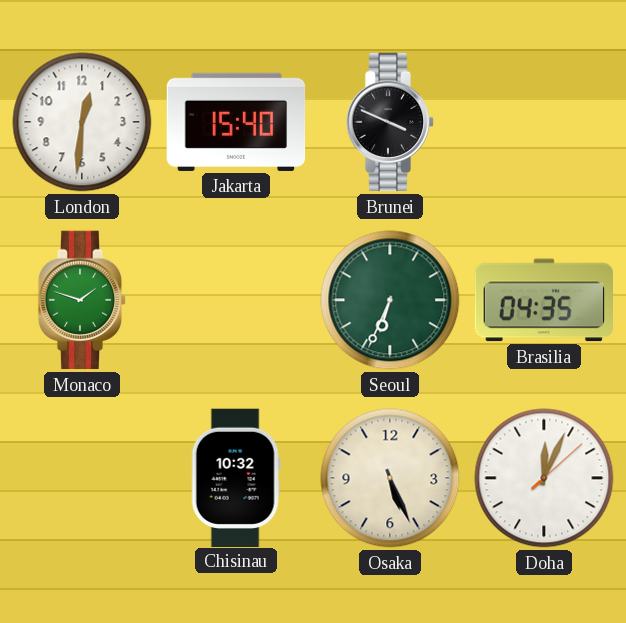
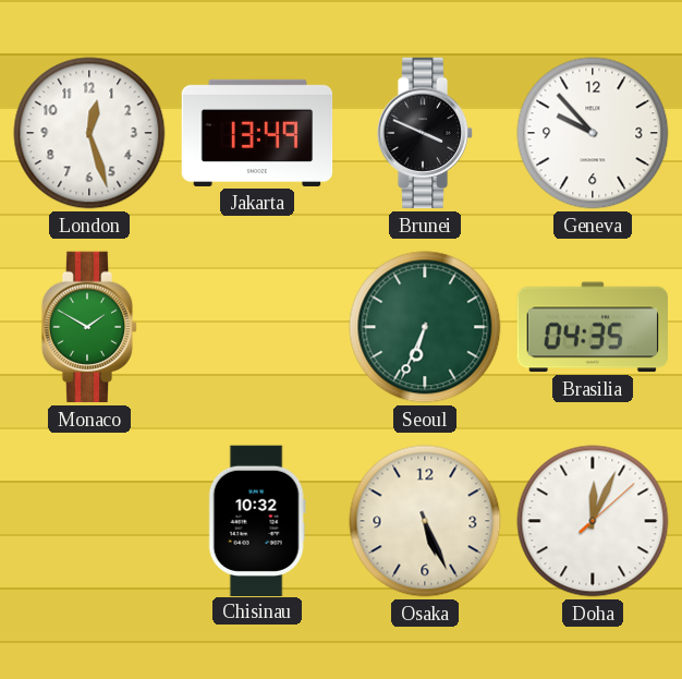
London: 12:31 -> 12:27
Jakarta: 15:40 -> 13:49
Geneva: none -> 9:53
Monaco: 1:48 -> 1:50
